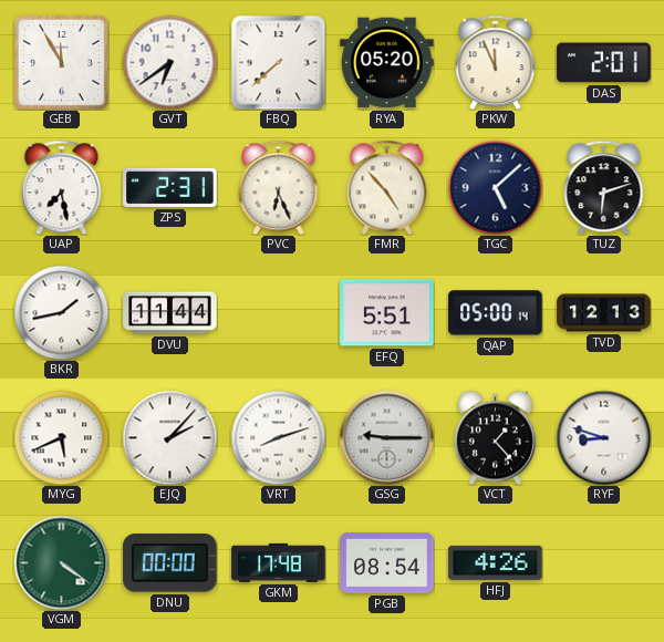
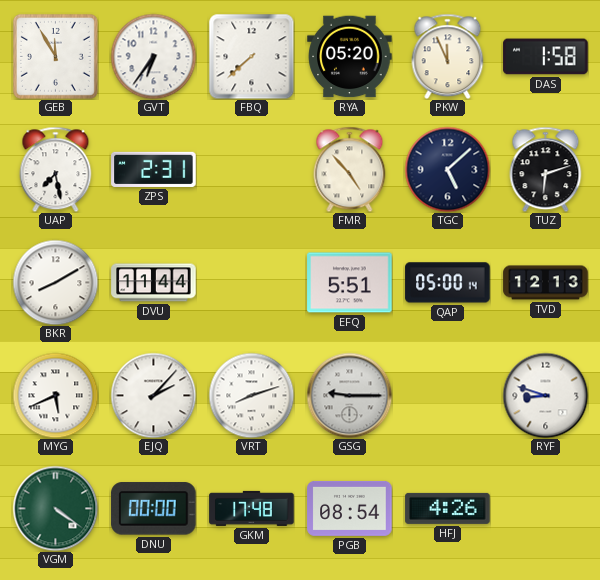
GVT: 6:39 -> 6:36
DAS: 2:01 -> 1:58
PVC: 6:26 -> none
BKR: 1:43 -> 8:10
VCT: 1:23 -> none
